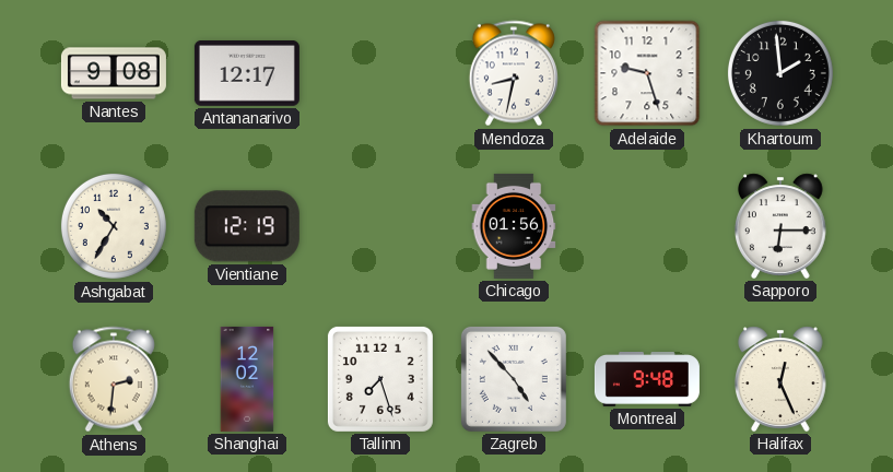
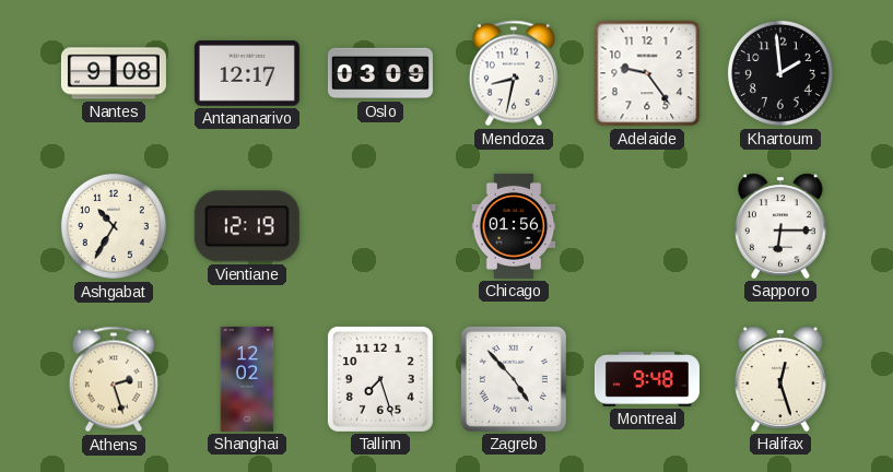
Oslo: none -> 03:09
Adelaide: 9:27 -> 9:24
Athens: 2:31 -> 2:27
Halifax: 12:26 -> 12:27
